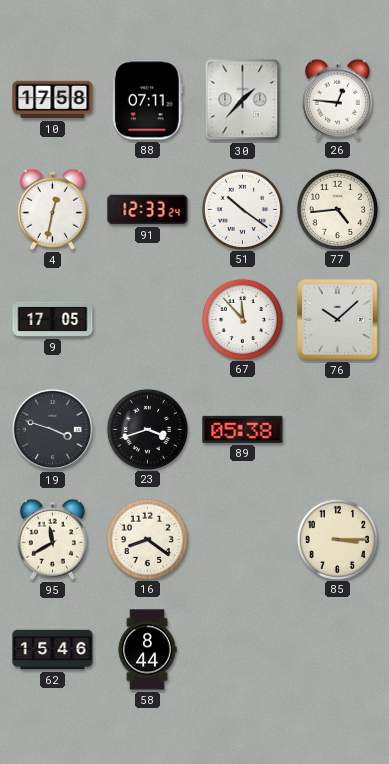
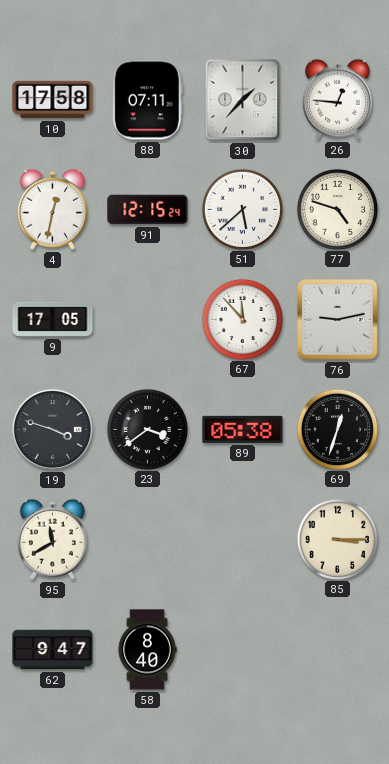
91: 12:33 -> 12:15
51: 10:21 -> 5:38
77: 4:44 -> 4:48
76: 10:08 -> 9:13
23: 3:42 -> 3:39
69: none -> 12:33
16: 8:21 -> none
62: 15:46 -> 9:47
58: 8:44 -> 8:40
